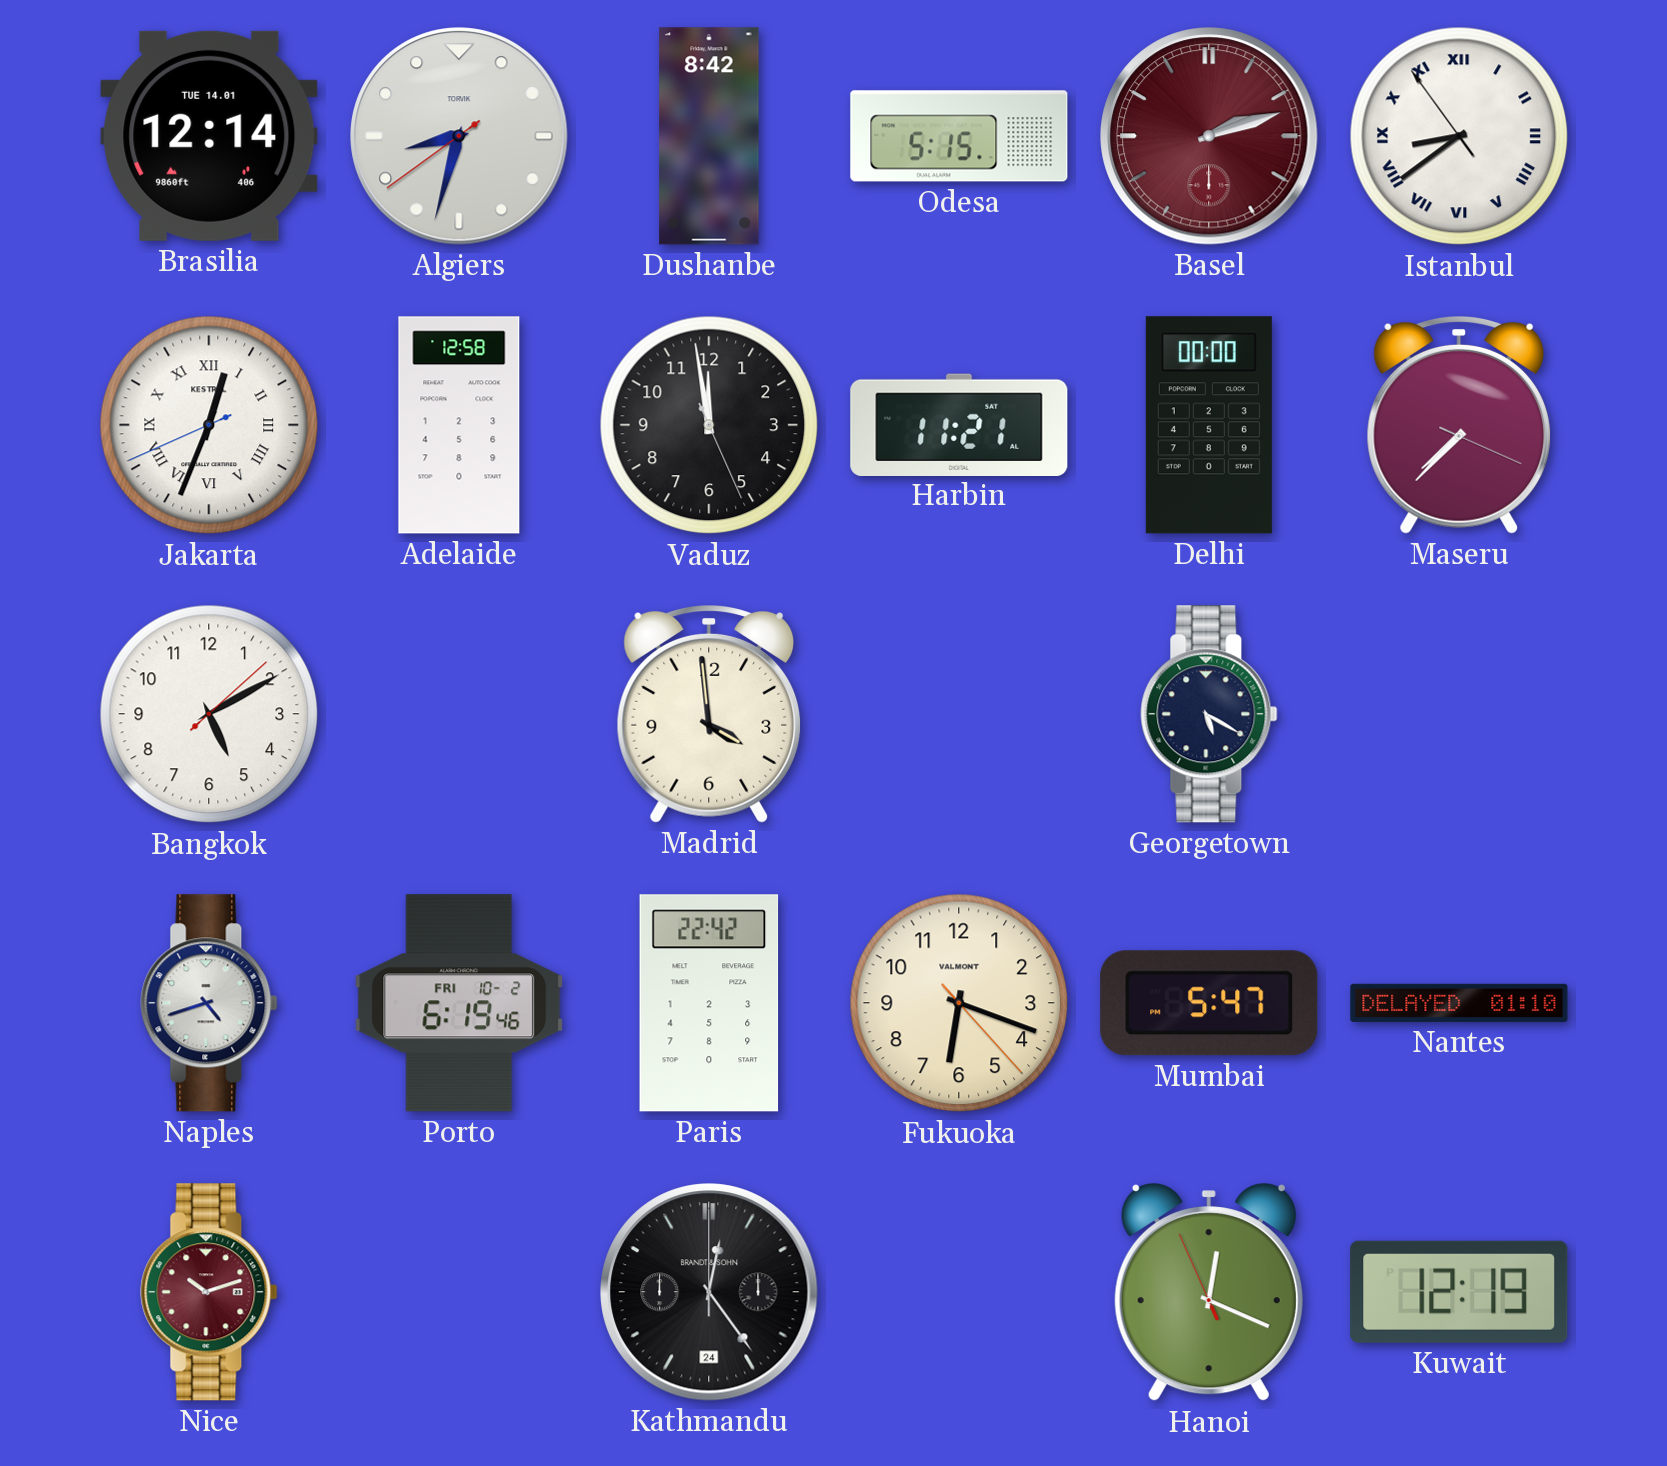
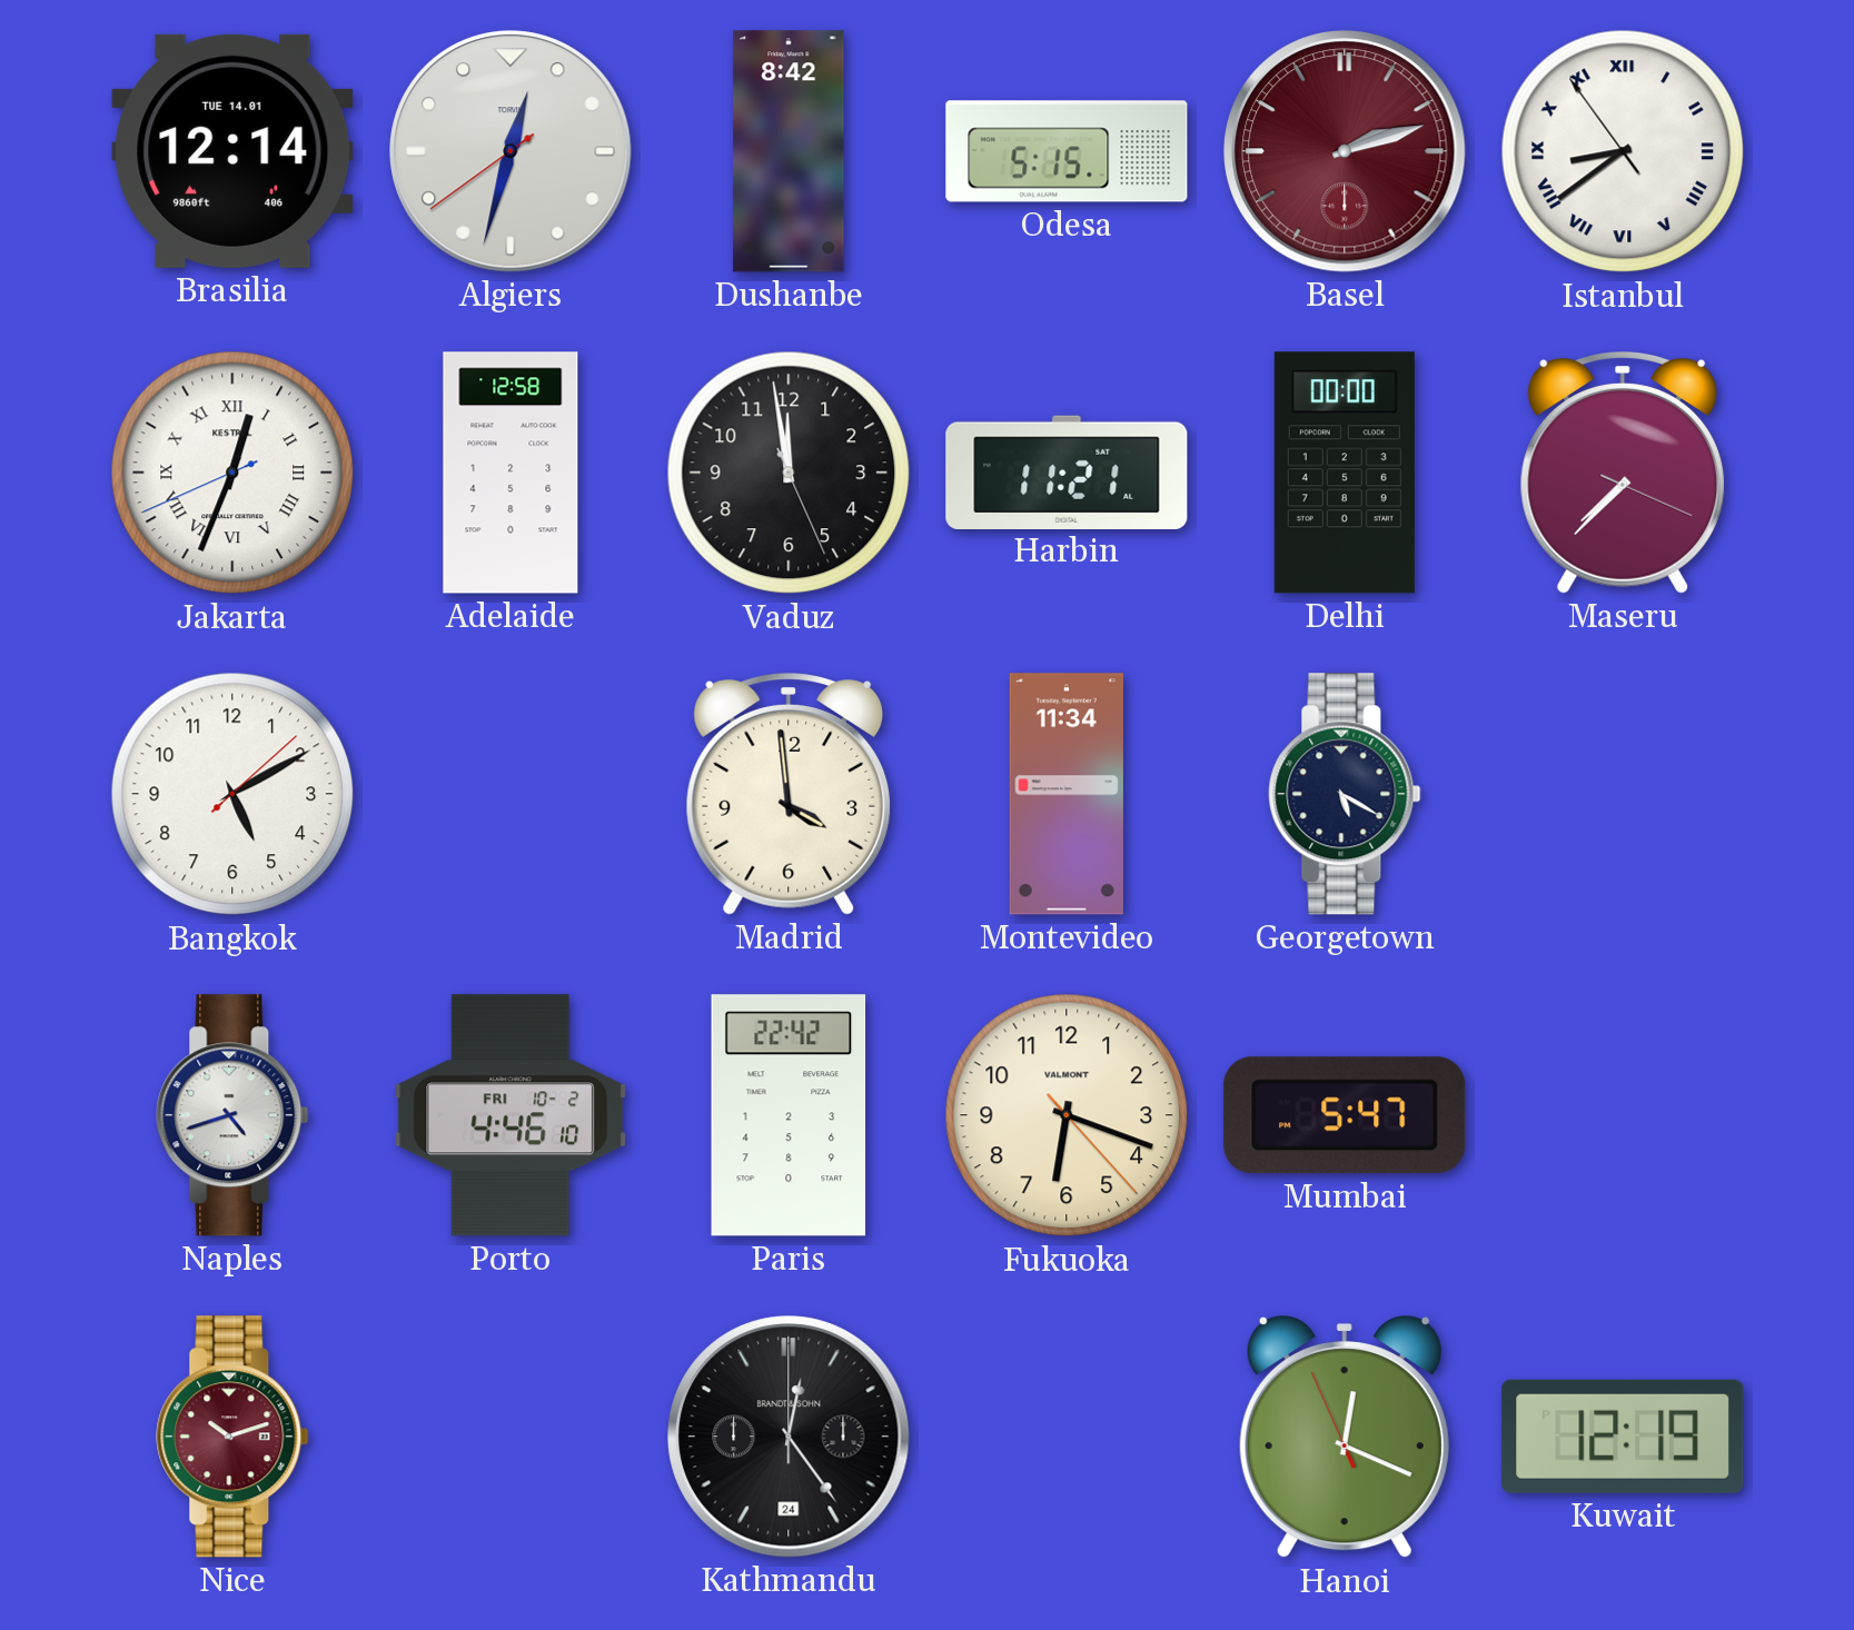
Algiers: 8:32 -> 12:32
Montevideo: none -> 11:34
Porto: 6:19 -> 4:46
Nantes: 01:10 -> none
